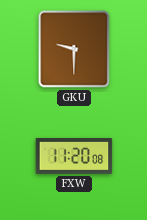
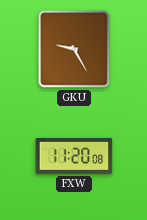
GKU: 9:30 -> 9:25
